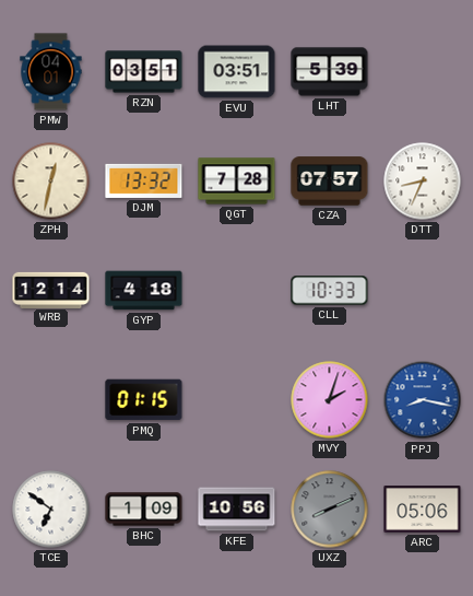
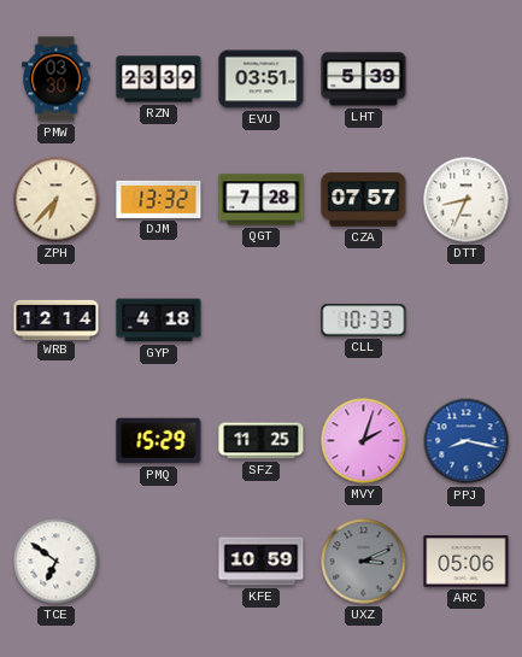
PMW: 04:01 -> 03:30
RZN: 03:51 -> 23:39
ZPH: 12:32 -> 6:37
PMQ: 01:15 -> 15:29
SFZ: none -> 11:25
BHC: 1:09 -> none
KFE: 10:56 -> 10:59
UXZ: 8:11 -> 3:11
